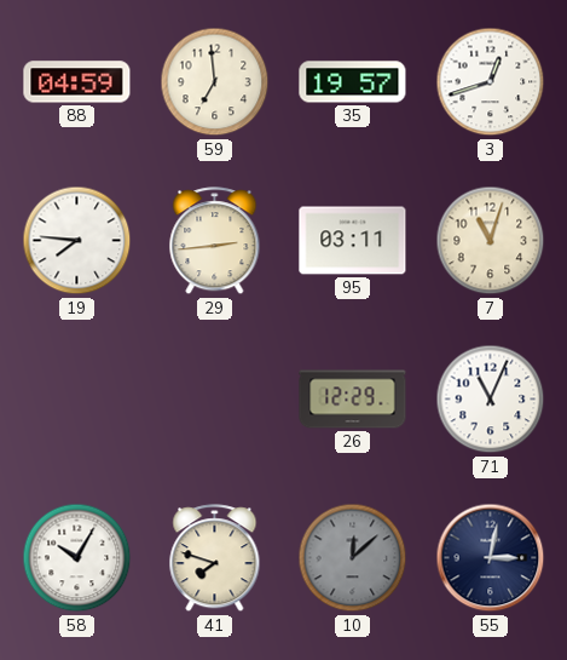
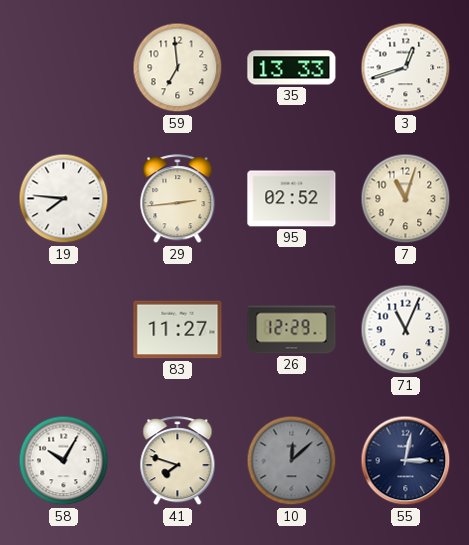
88: 04:59 -> none
35: 19:57 -> 13:33
95: 03:11 -> 02:52
83: none -> 11:27
